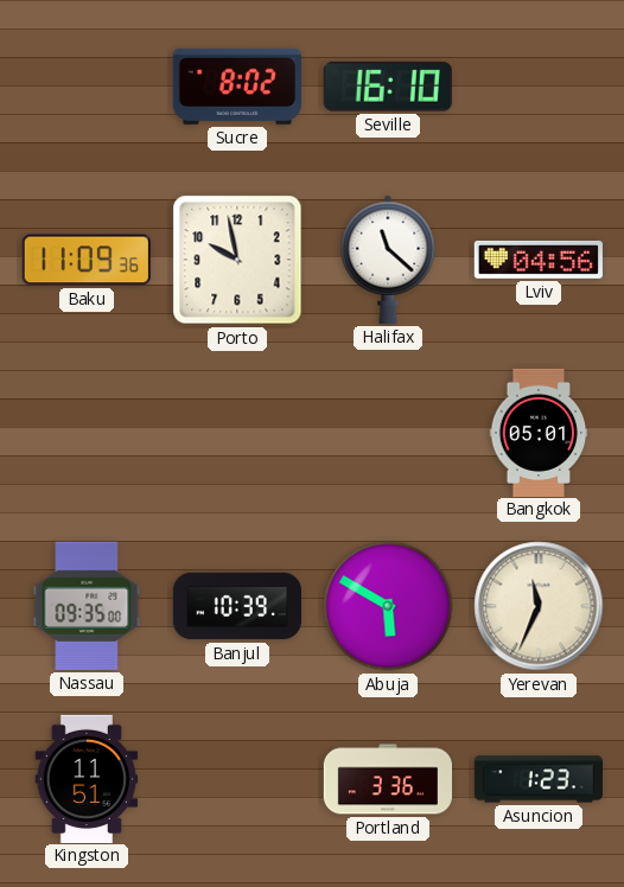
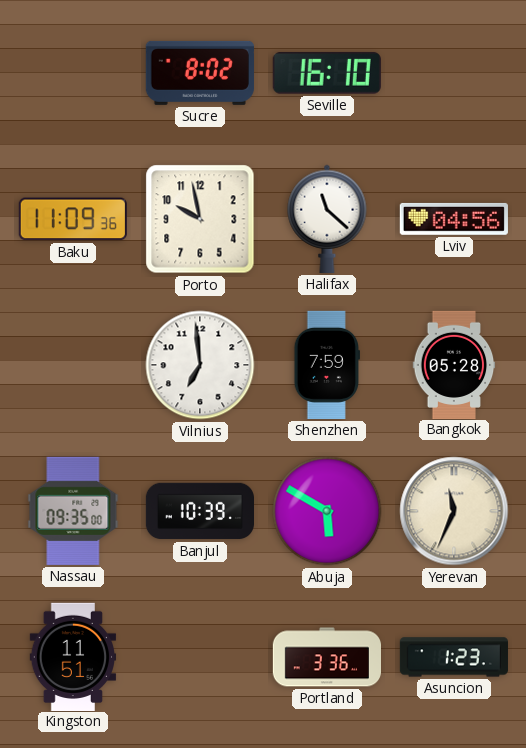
Vilnius: none -> 6:59
Shenzhen: none -> 7:59
Bangkok: 05:01 -> 05:28
